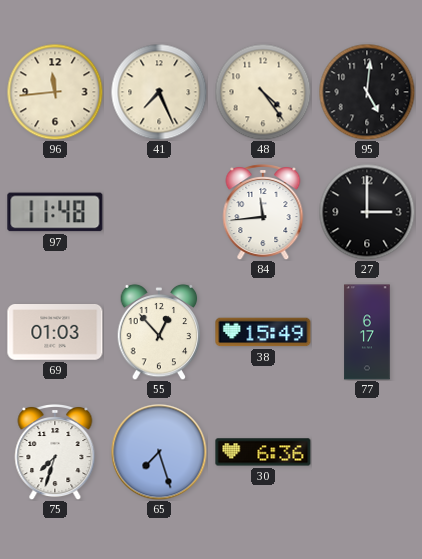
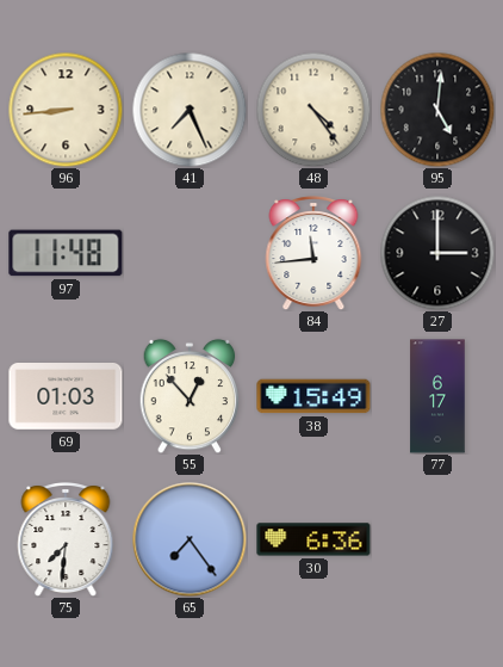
96: 11:44 -> 8:44
75: 7:33 -> 7:31
65: 7:27 -> 7:24
